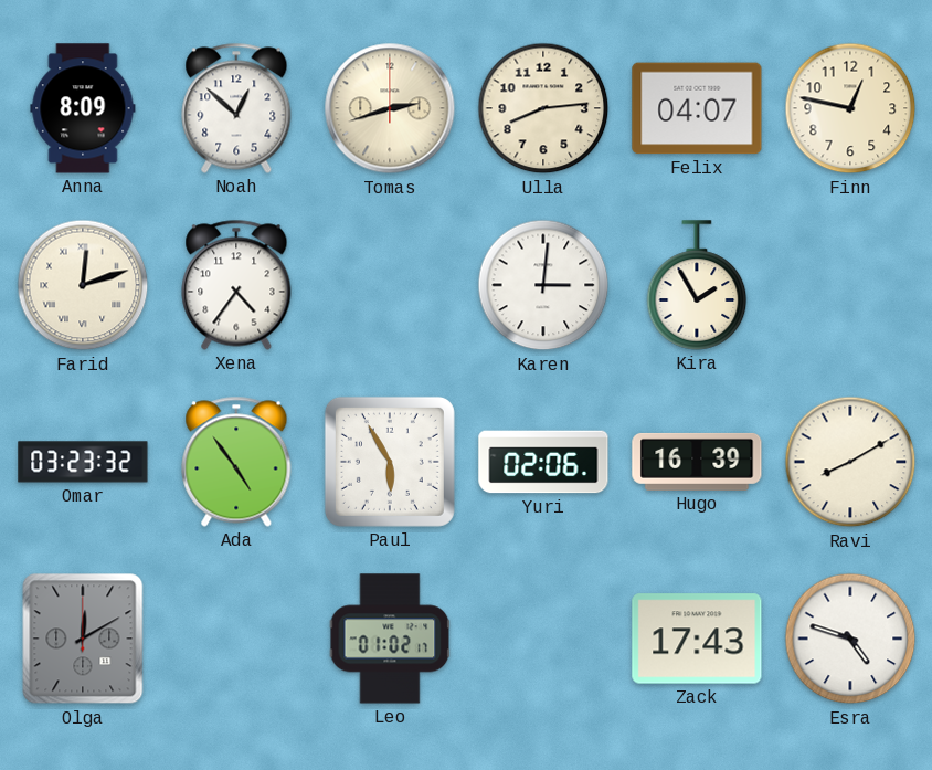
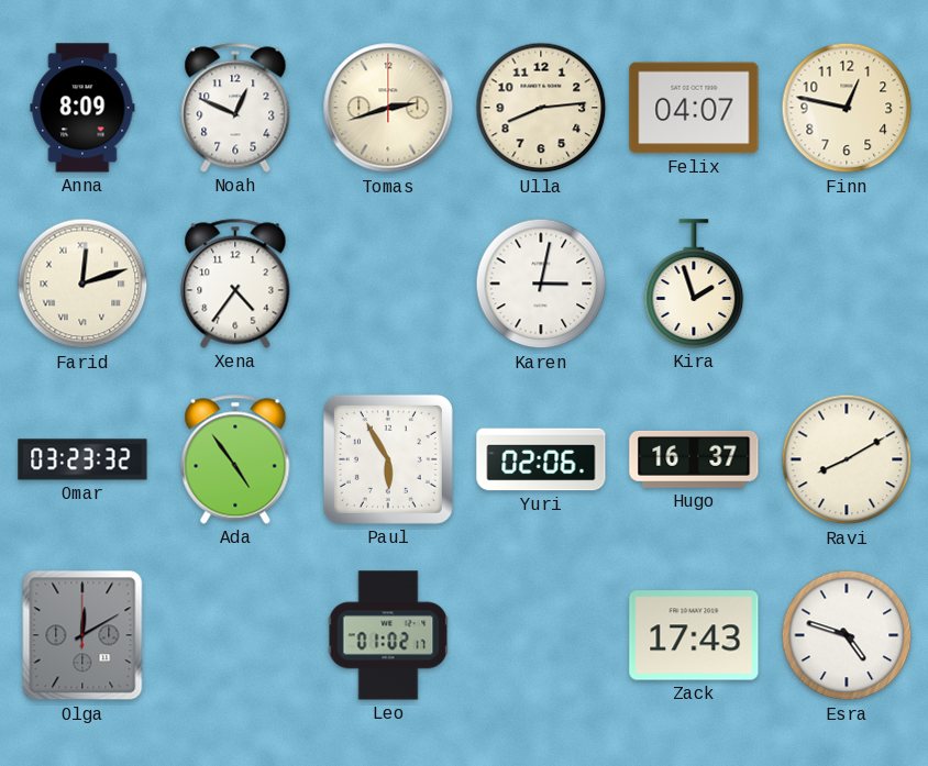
Noah: 12:52 -> 12:49
Karen: 3:01 -> 3:02
Kira: 1:55 -> 1:57
Hugo: 16:39 -> 16:37
